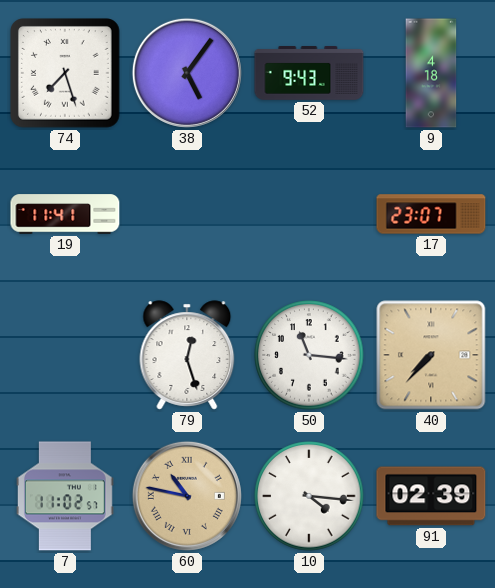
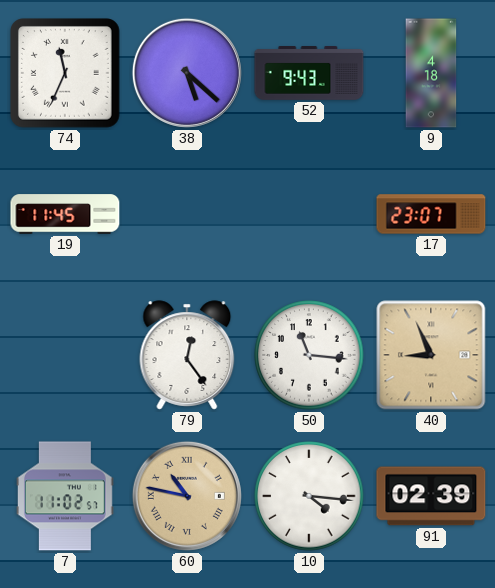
74: 7:27 -> 11:34
38: 5:06 -> 5:22
19: 11:41 -> 11:45
79: 12:27 -> 12:24
40: 7:37 -> 8:56
